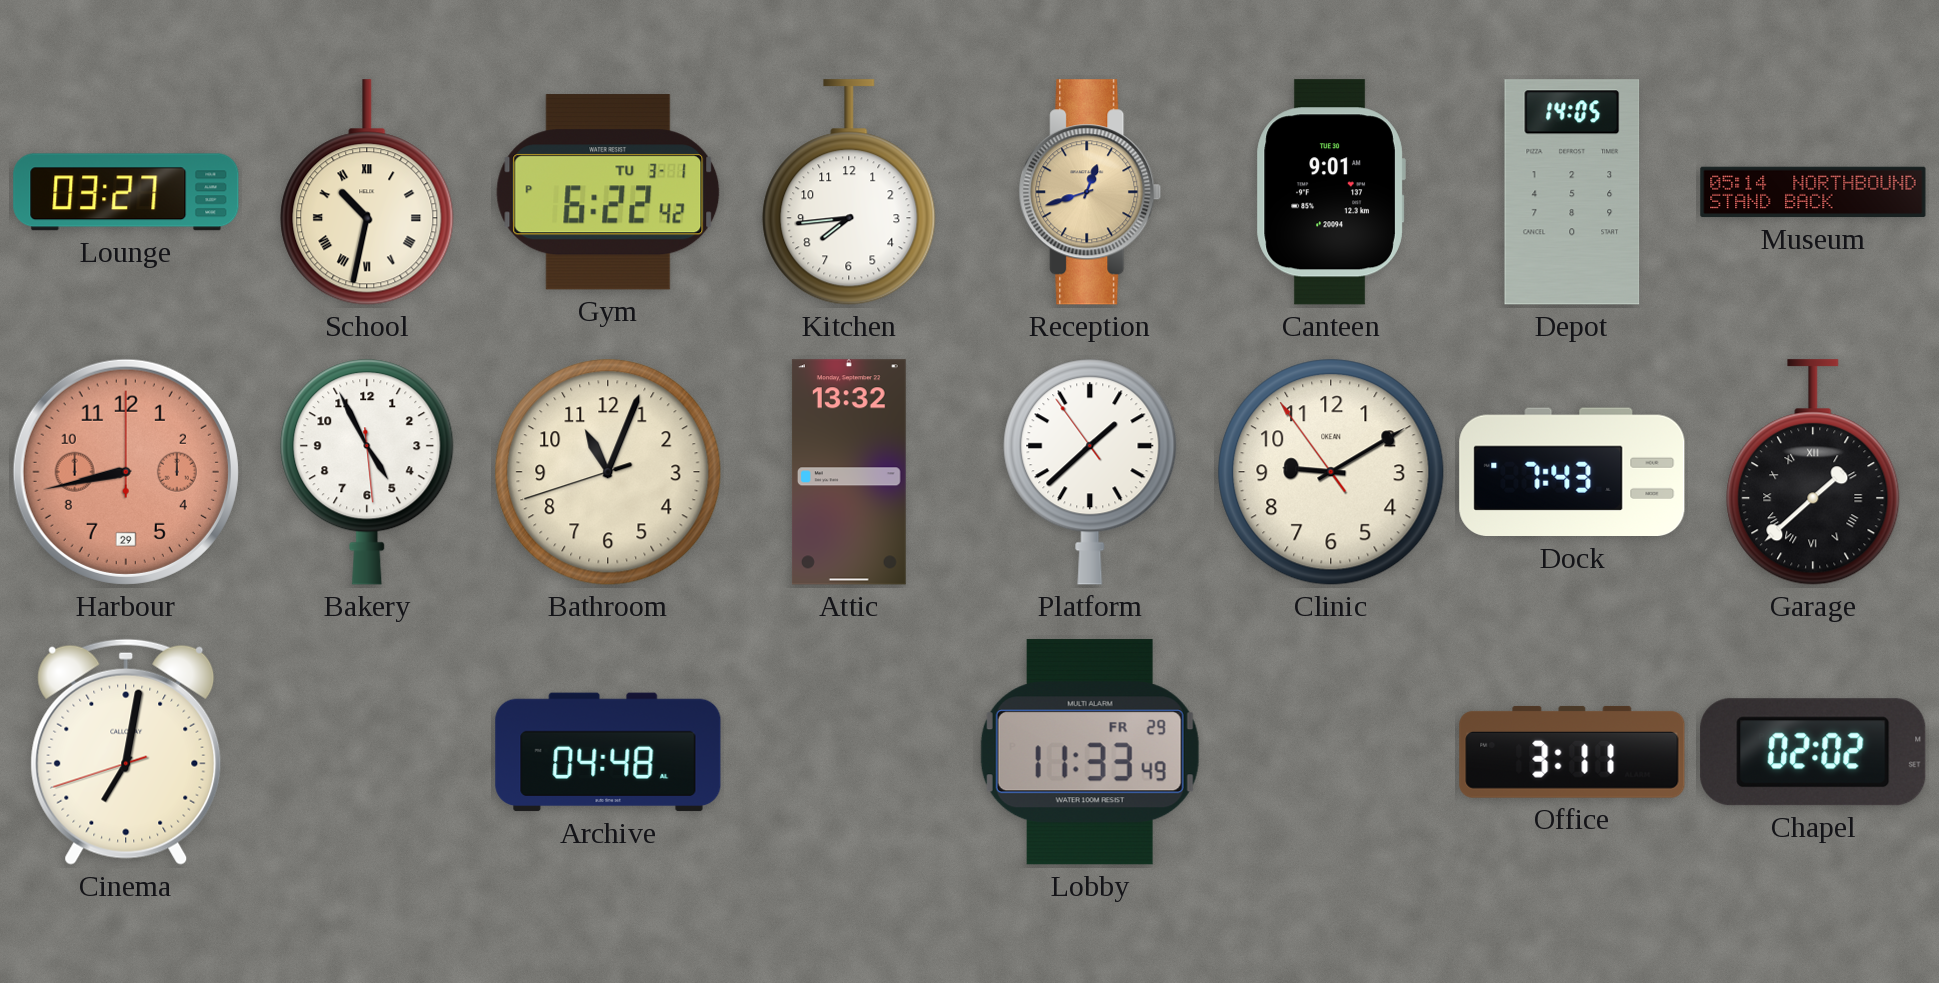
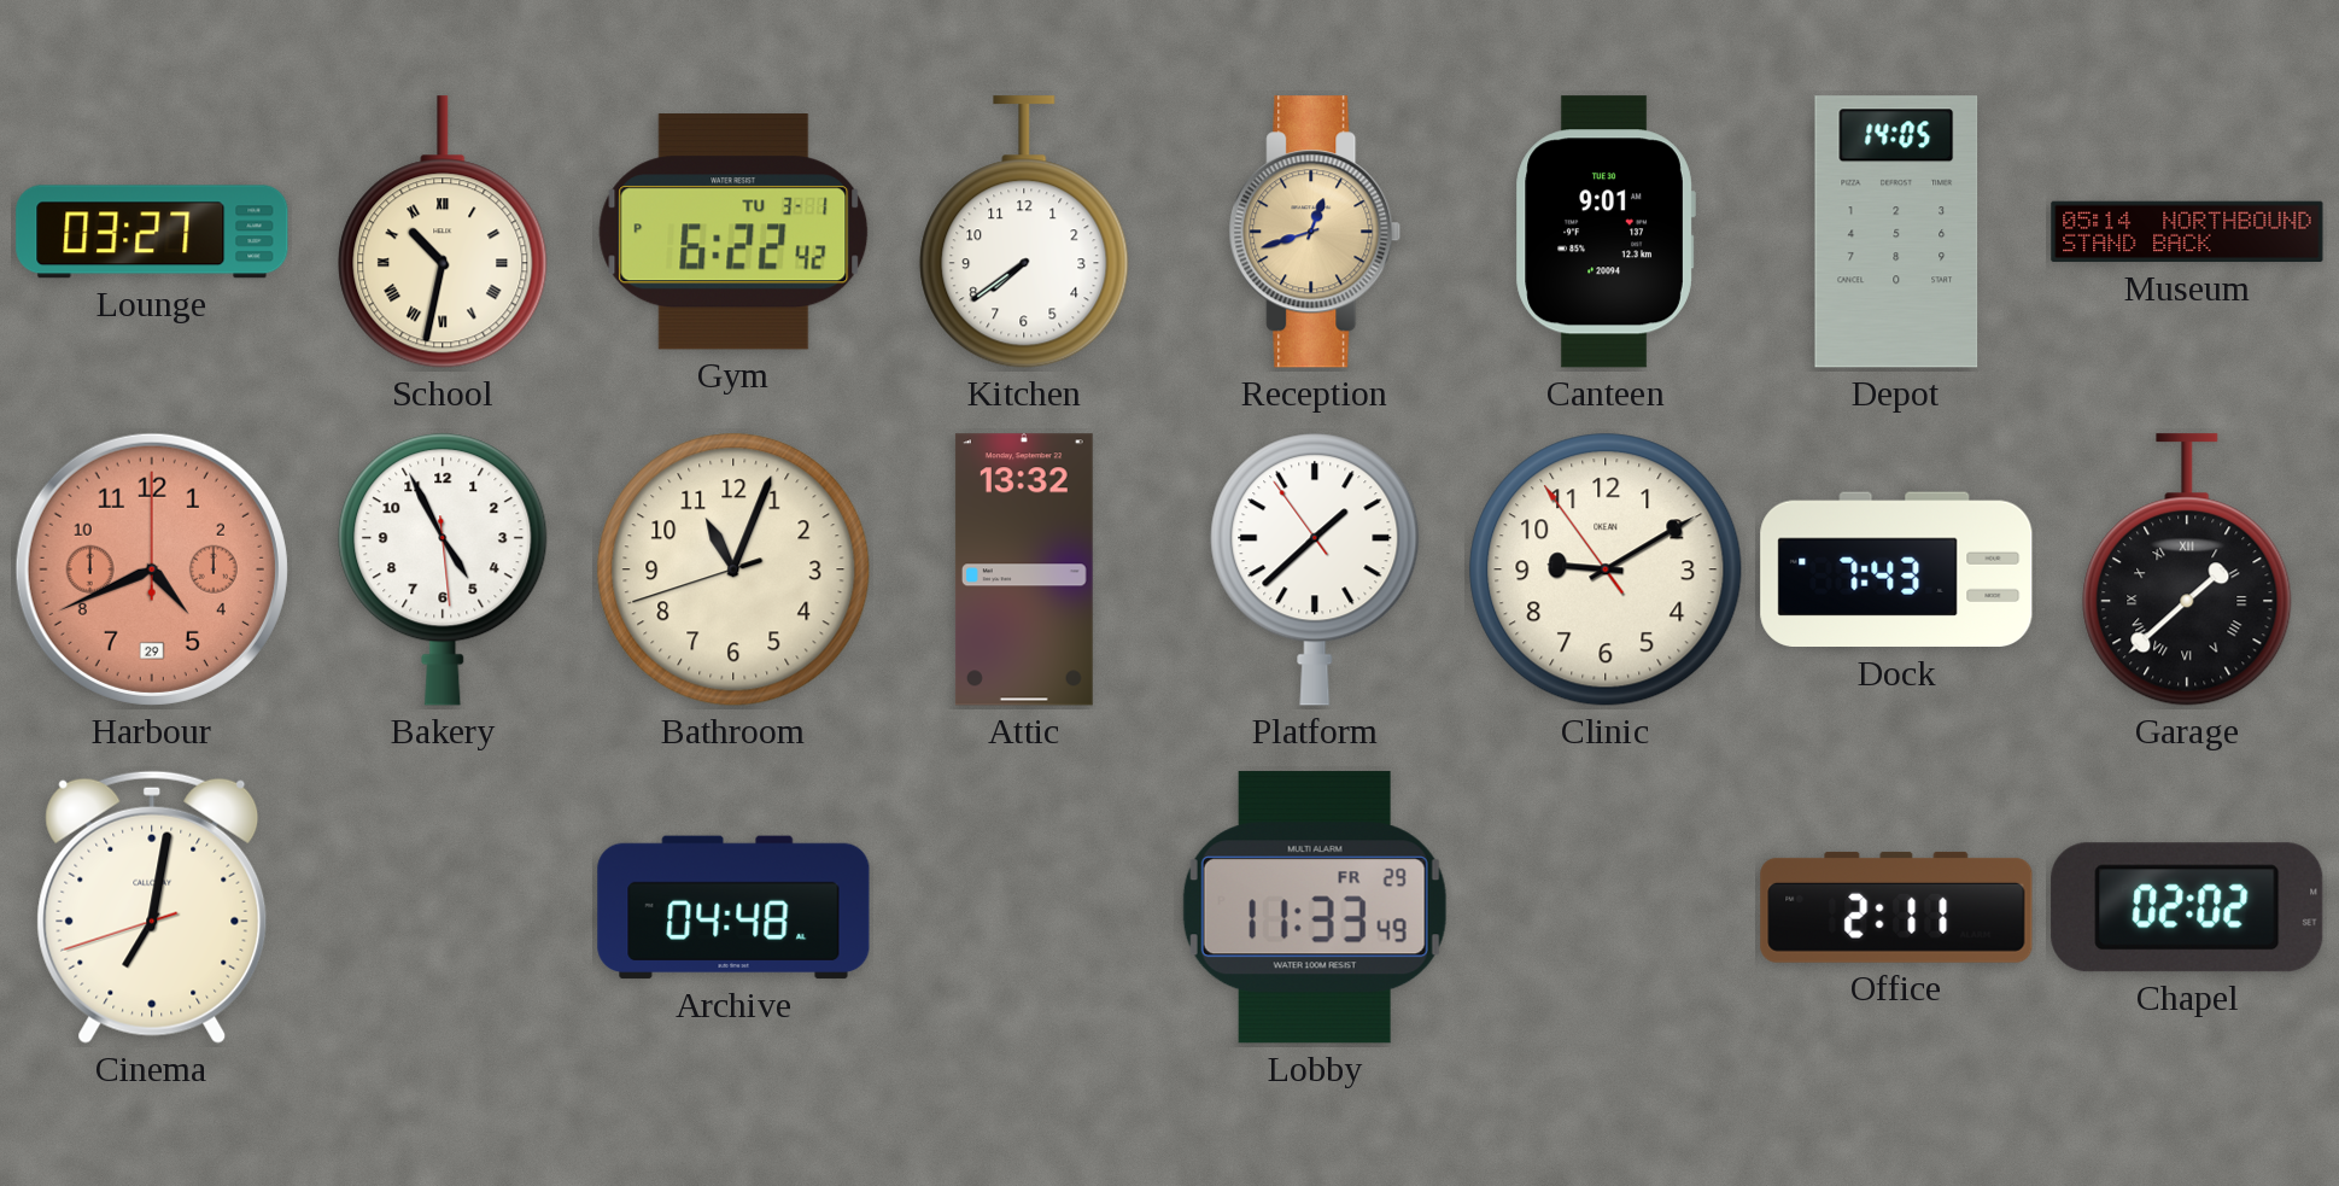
Kitchen: 7:44 -> 7:39
Harbour: 8:43 -> 4:41
Office: 3:11 -> 2:11
